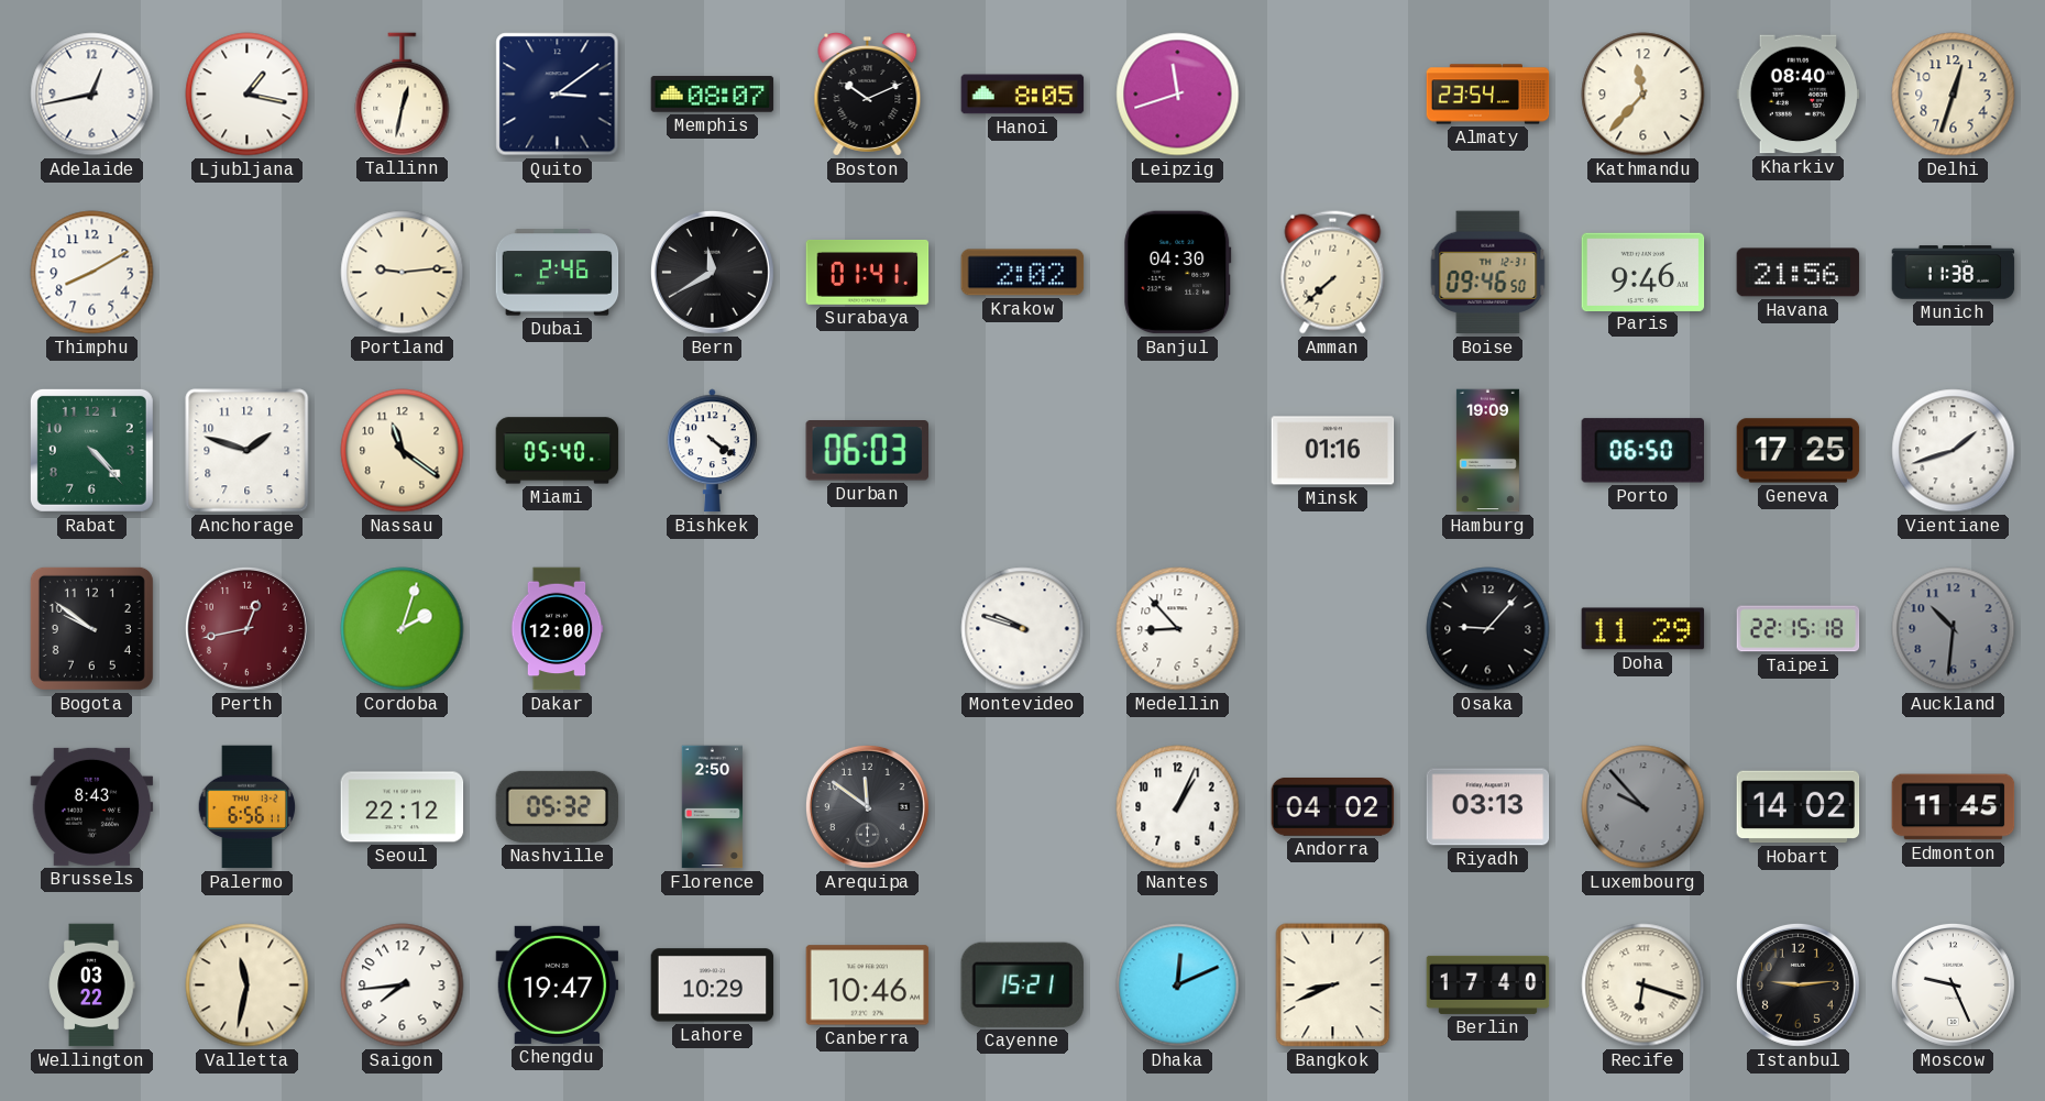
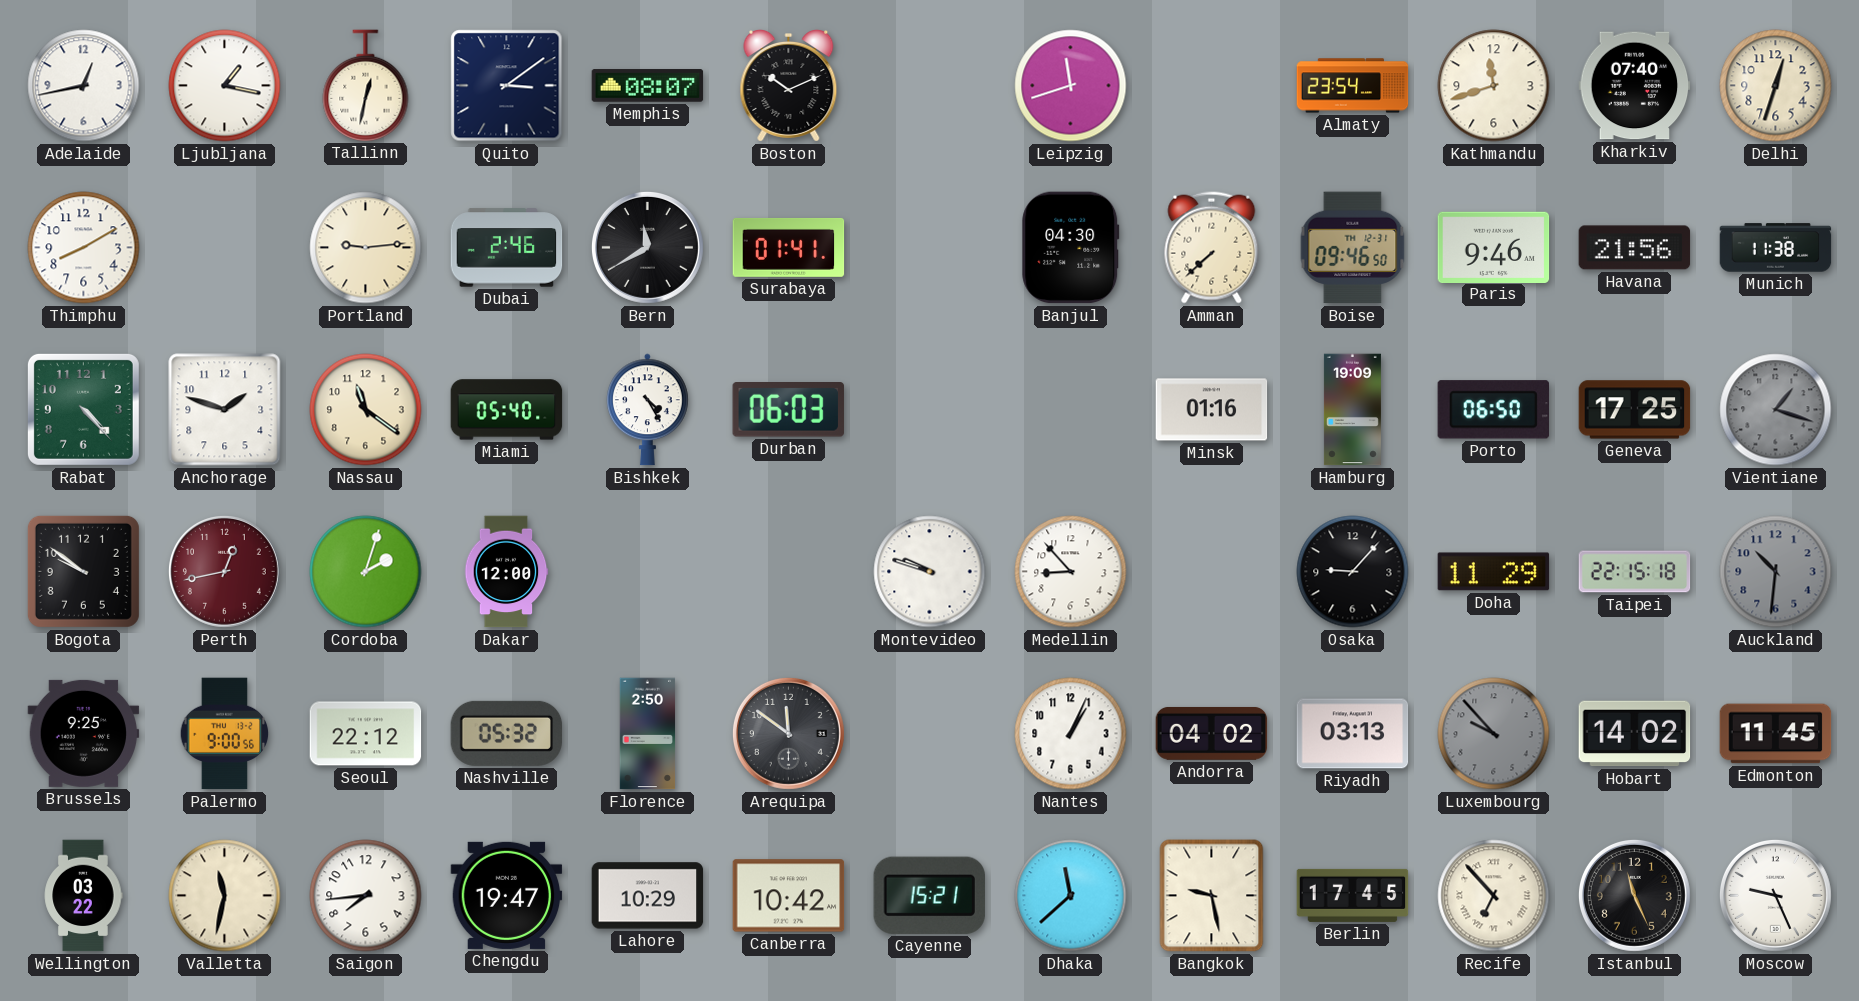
Hanoi: 8:05 -> none
Kathmandu: 11:37 -> 11:42
Kharkiv: 08:40 -> 07:40
Krakow: 2:02 -> none
Bishkek: 4:21 -> 4:25
Vientiane: 1:42 -> 1:18
Vientiane dial: white -> grey
Brussels: 8:43 -> 9:25
Palermo: 6:56 -> 9:00
Canberra: 10:46 -> 10:42
Dhaka: 12:11 -> 11:38
Bangkok: 8:41 -> 9:28
Berlin: 17:40 -> 17:45
Recife: 6:18 -> 6:53
Istanbul: 9:14 -> 11:26
